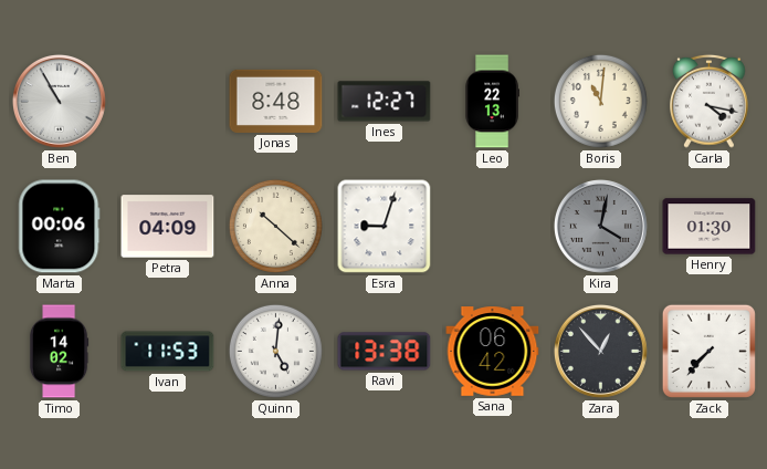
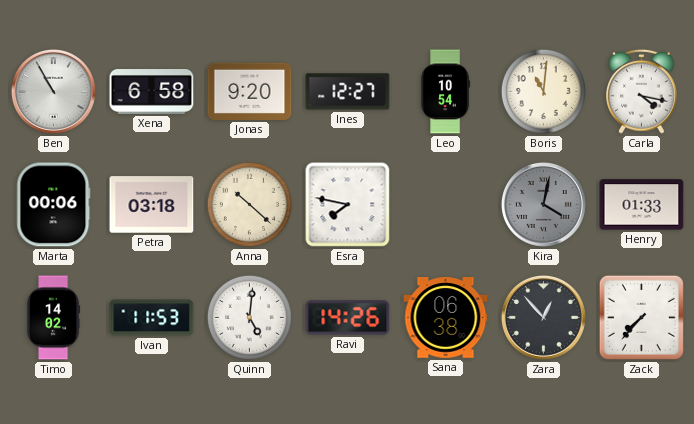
Xena: none -> 6:58
Jonas: 8:48 -> 9:20
Leo: 22:13 -> 10:54
Petra: 04:09 -> 03:18
Esra: 9:03 -> 7:47
Henry: 01:30 -> 01:33
Ravi: 13:38 -> 14:26
Sana: 06:42 -> 06:38
